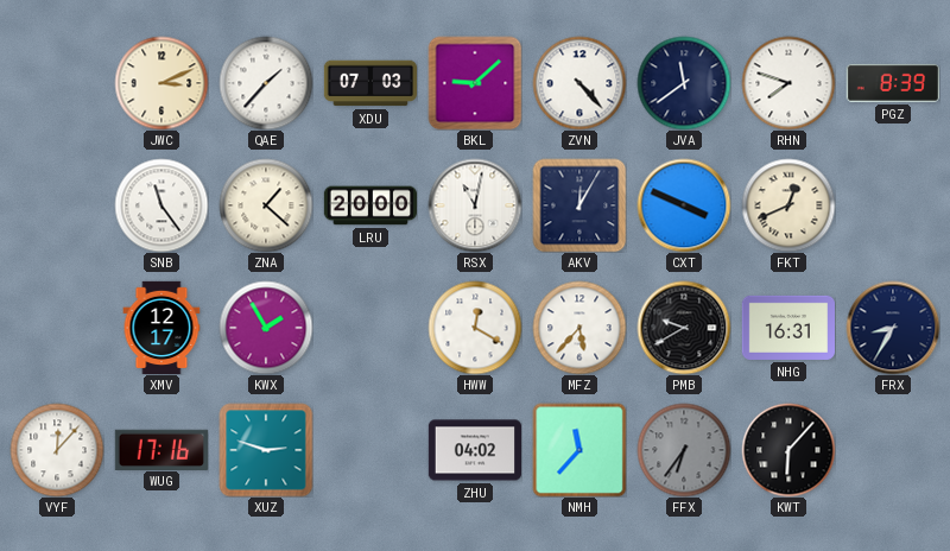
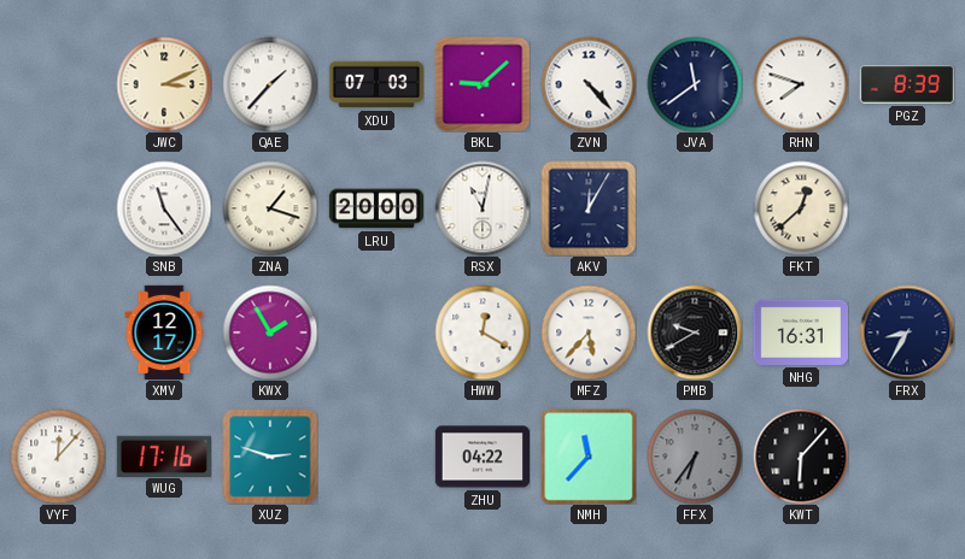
ZNA: 1:22 -> 1:18
CXT: 3:49 -> none
FKT: 12:41 -> 12:38
ZHU: 04:02 -> 04:22
